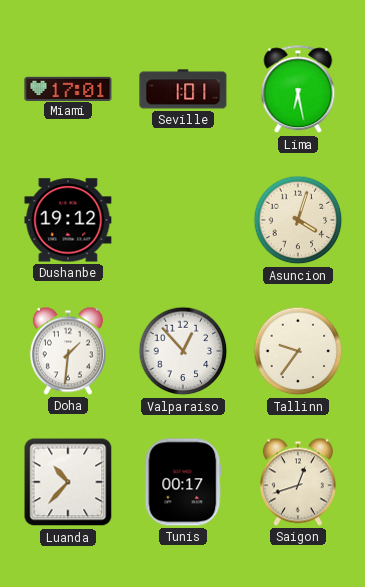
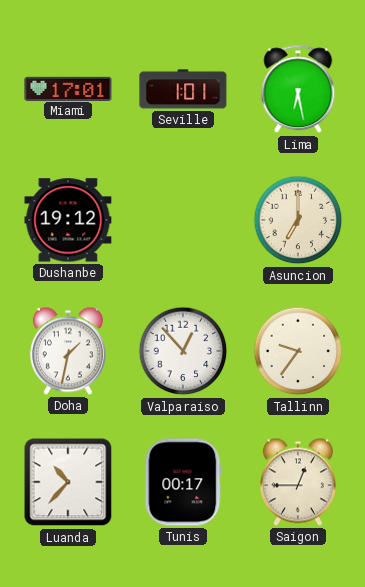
Asuncion: 4:03 -> 7:00
Doha: 1:31 -> 1:32
Saigon: 12:42 -> 12:45
